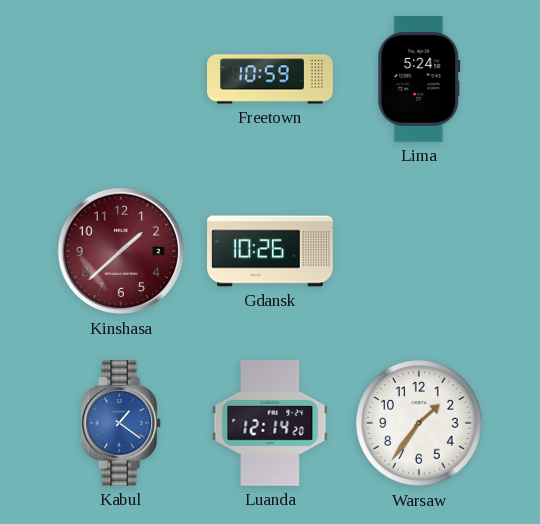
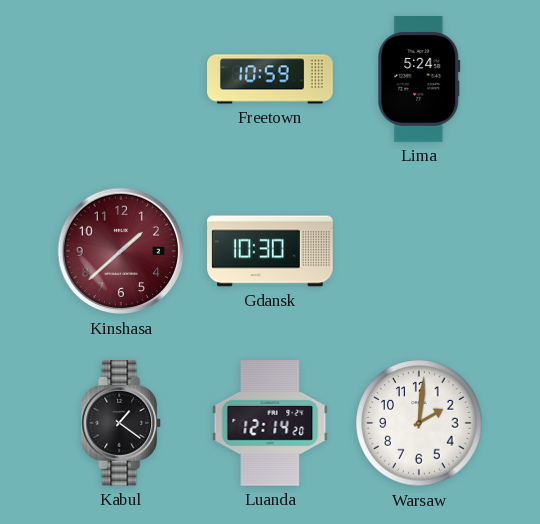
Gdansk: 10:26 -> 10:30
Kabul dial: blue -> black
Warsaw: 1:36 -> 2:01
